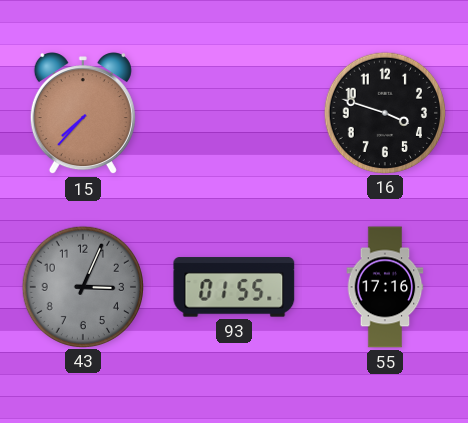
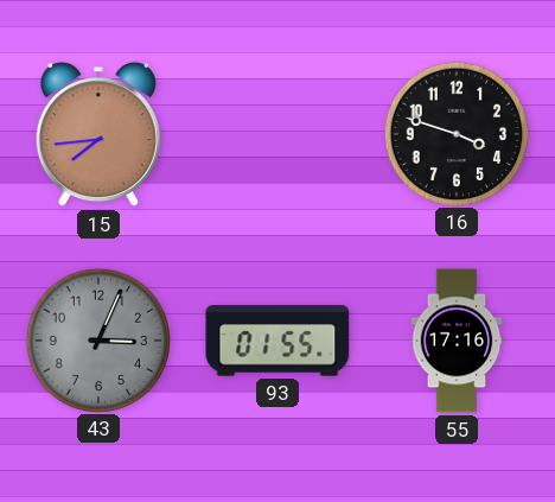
15: 7:37 -> 7:44
